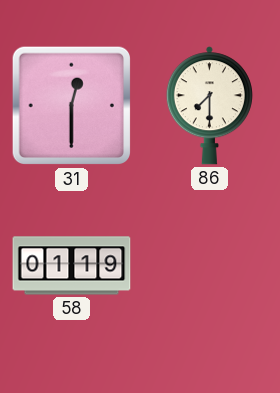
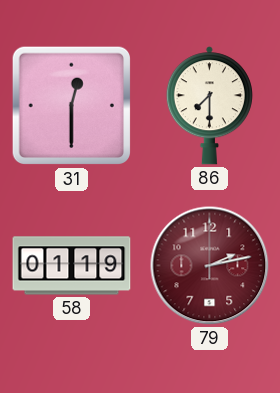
79: none -> 2:13
